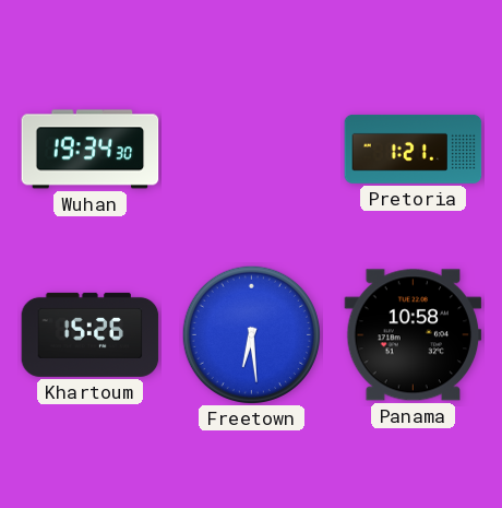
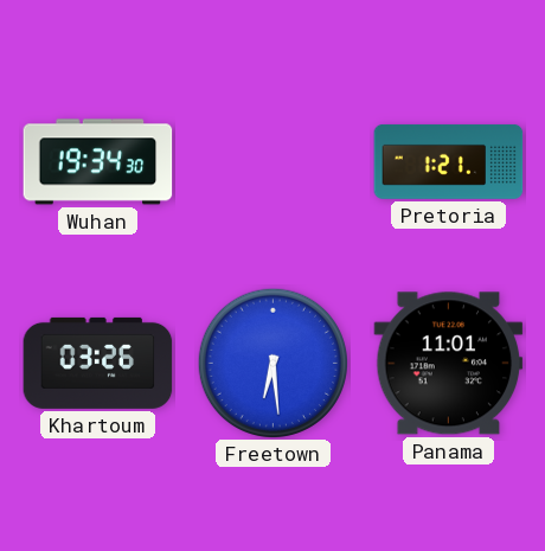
Khartoum: 15:26 -> 03:26
Panama: 10:58 -> 11:01
